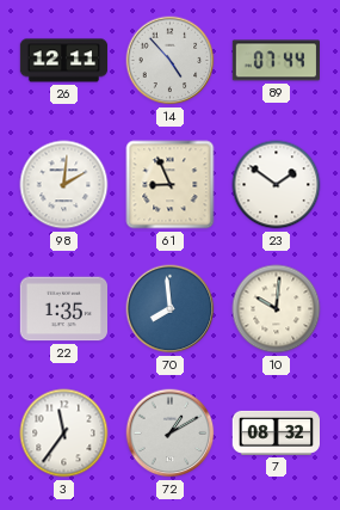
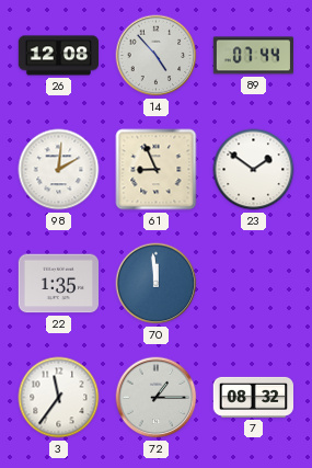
26: 12:11 -> 12:08
70: 7:59 -> 11:59
10: 10:01 -> none
72: 1:10 -> 1:15
